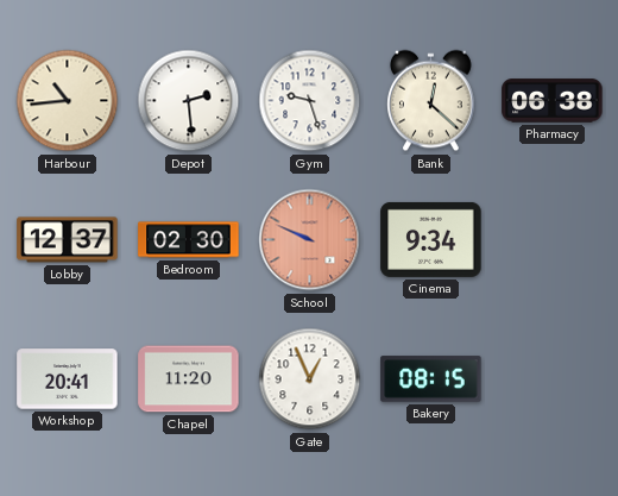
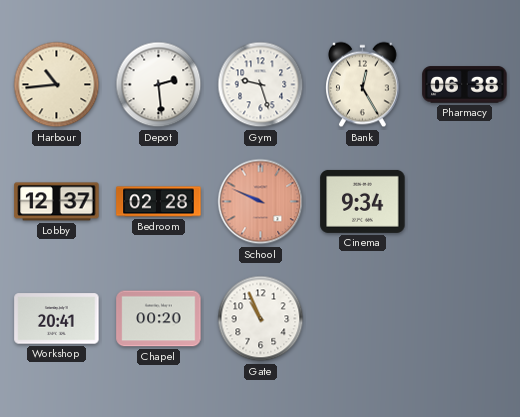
Bank: 12:22 -> 12:25
Bedroom: 02:30 -> 02:28
Chapel: 11:20 -> 00:20
Gate: 12:56 -> 10:56
Bakery: 08:15 -> none
